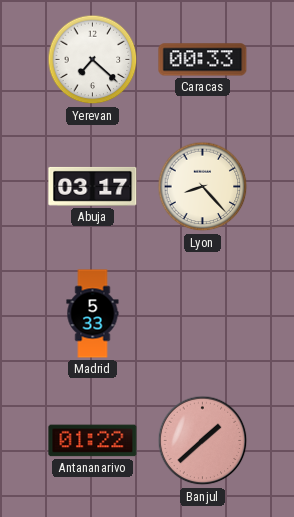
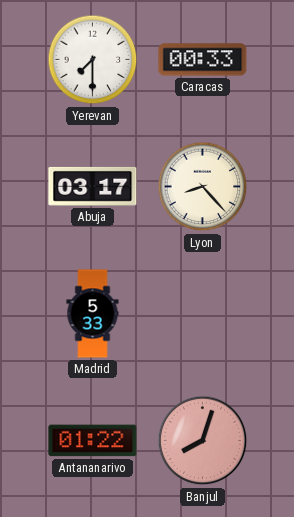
Yerevan: 7:22 -> 7:30
Banjul: 1:38 -> 8:03
